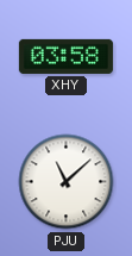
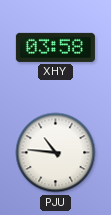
PJU: 11:08 -> 10:46
